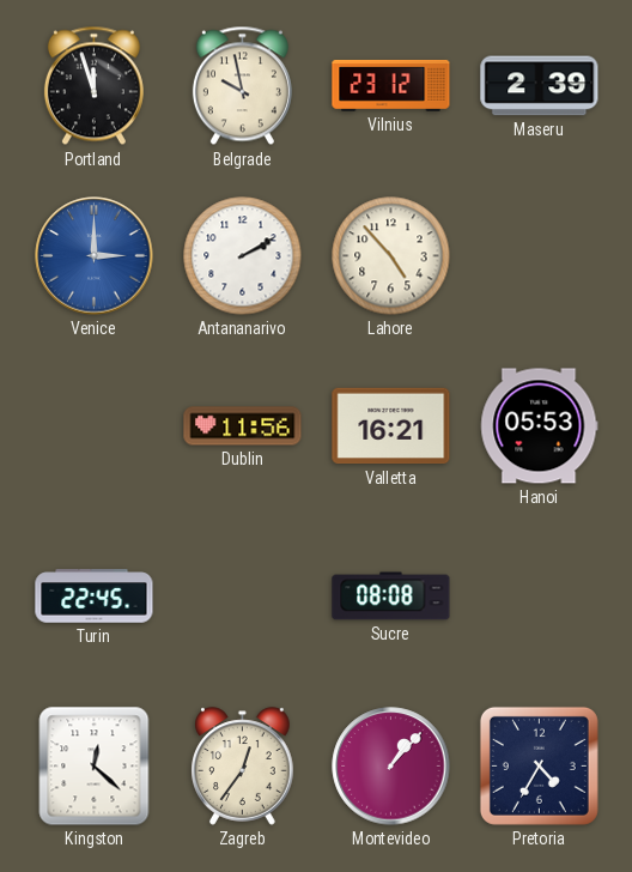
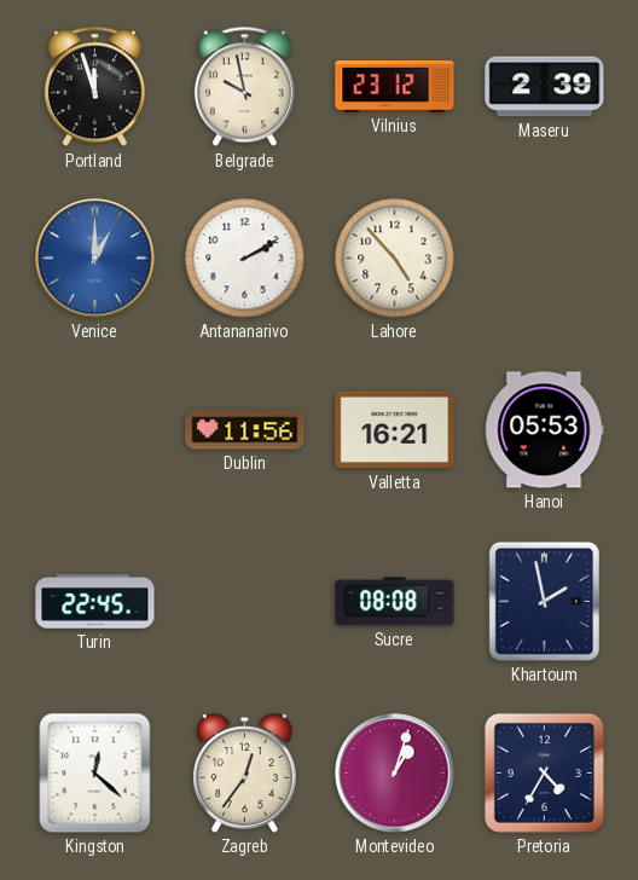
Venice: 3:00 -> 1:00
Khartoum: none -> 1:58
Montevideo: 1:07 -> 1:03
